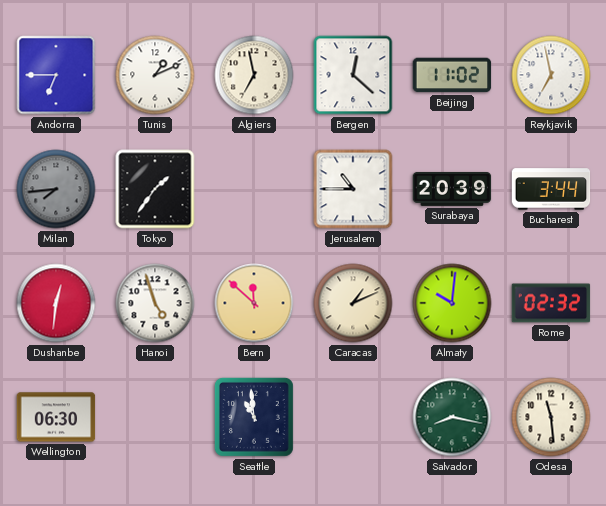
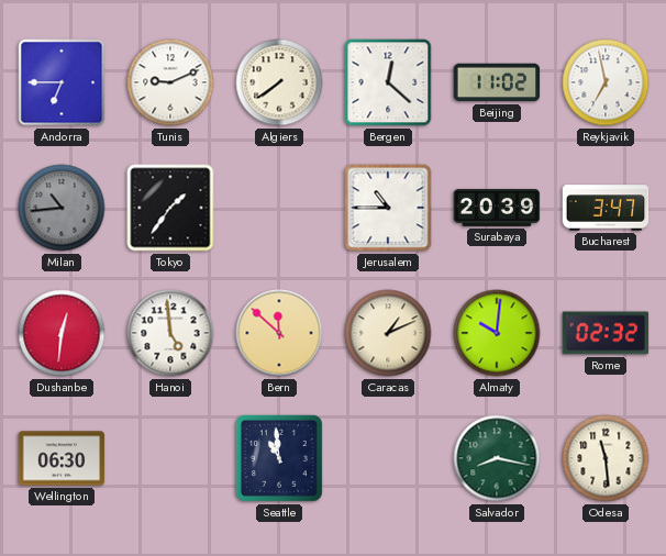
Tunis: 1:11 -> 9:11
Algiers: 6:58 -> 7:39
Milan: 7:44 -> 10:44
Bucharest: 3:44 -> 3:47
Hanoi: 4:57 -> 4:59
